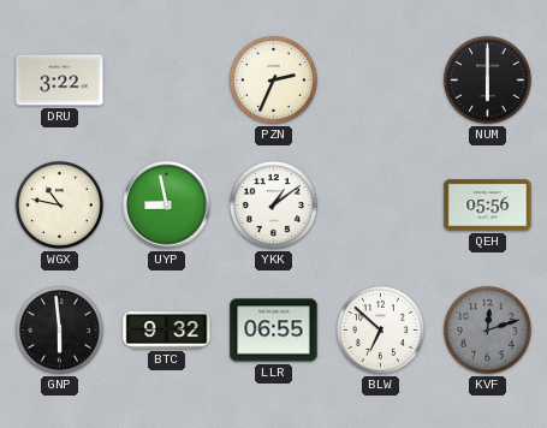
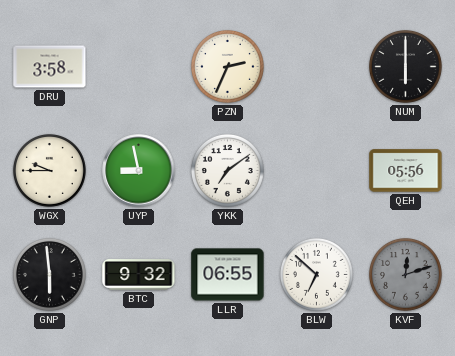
DRU: 3:22 -> 3:58
WGX: 10:47 -> 9:45
YKK: 1:09 -> 7:09
